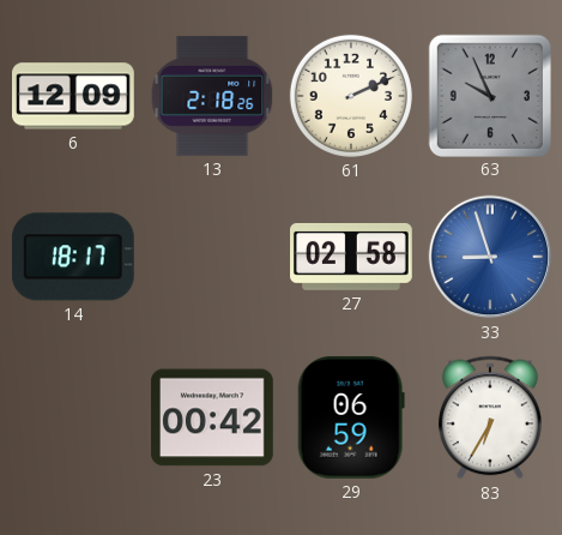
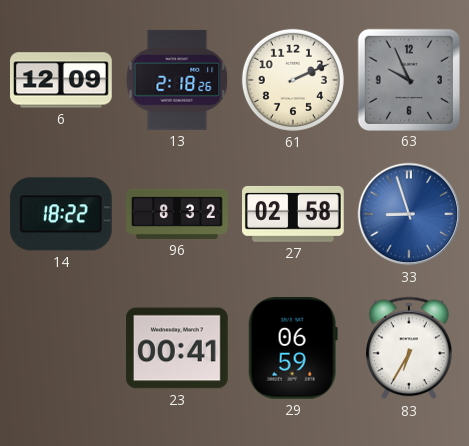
14: 18:17 -> 18:22
96: none -> 8:32
23: 00:42 -> 00:41
